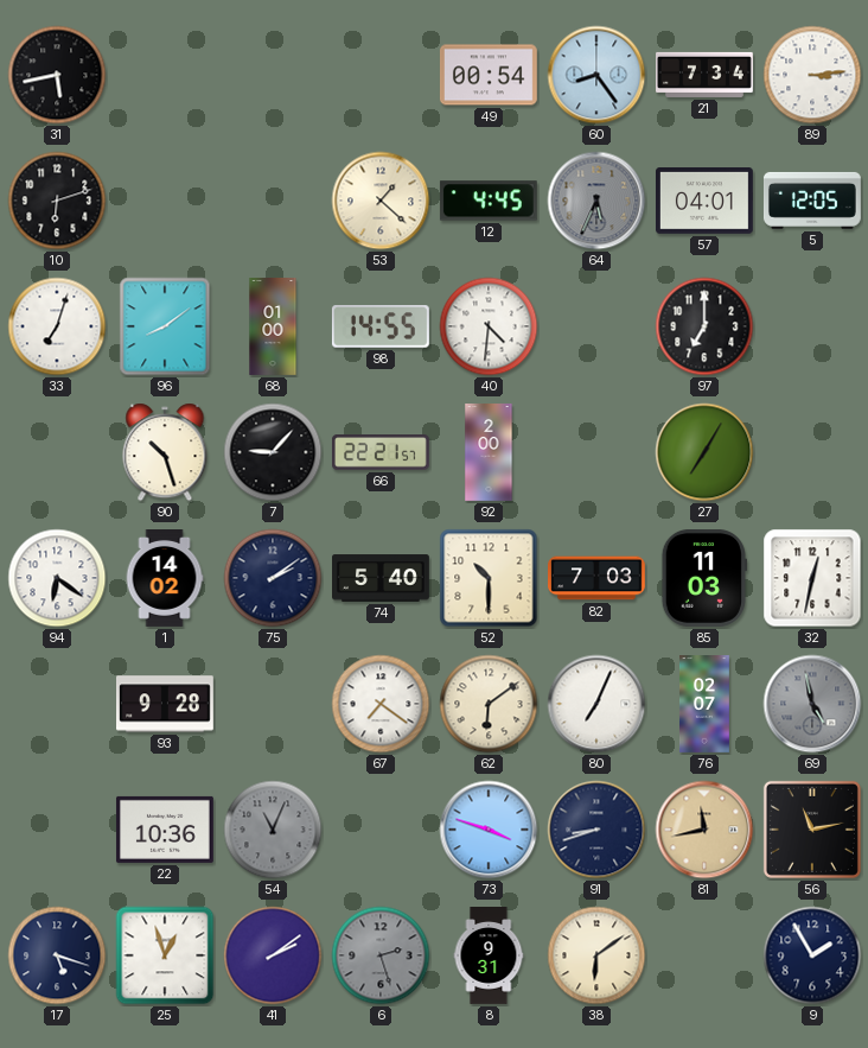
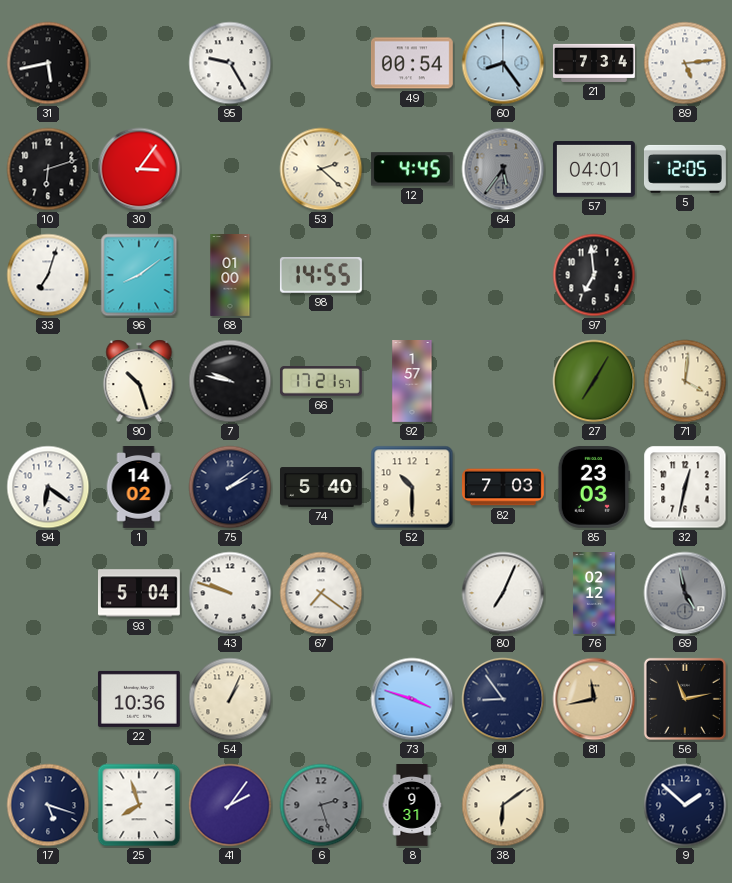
95: none -> 9:25
89: 3:14 -> 5:14
30: none -> 3:06
53: 1:22 -> 2:22
64: 5:34 -> 5:36
40: 4:31 -> none
97: 7:00 -> 6:59
7: 9:07 -> 9:47
66: 22:21 -> 17:21
92: 2:00 -> 1:57
71: none -> 4:01
85: 11:03 -> 23:03
93: 9:28 -> 5:04
43: none -> 9:48
62: 6:09 -> none
76: 02:07 -> 02:12
54: 11:04 -> 1:04
54 dial: grey -> cream
91: 8:42 -> 8:54
25: 12:57 -> 7:57
41: 2:09 -> 2:06
9: 1:55 -> 1:52
